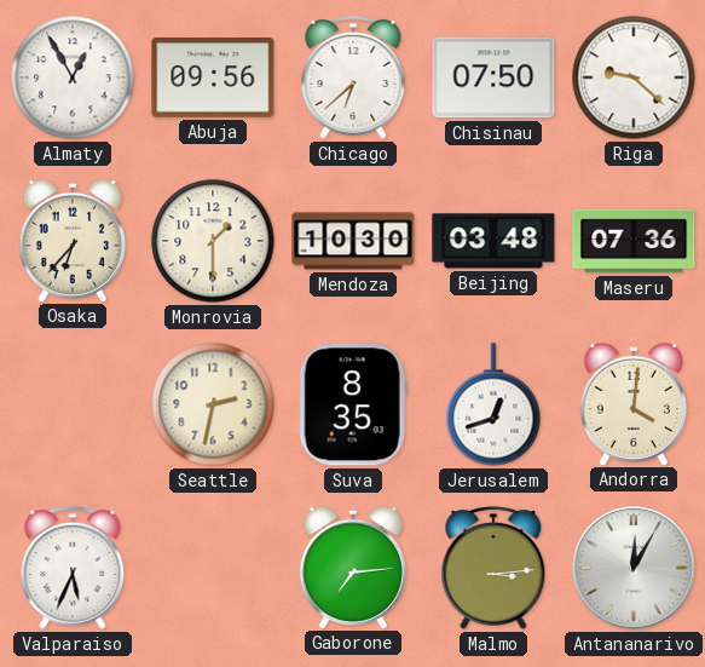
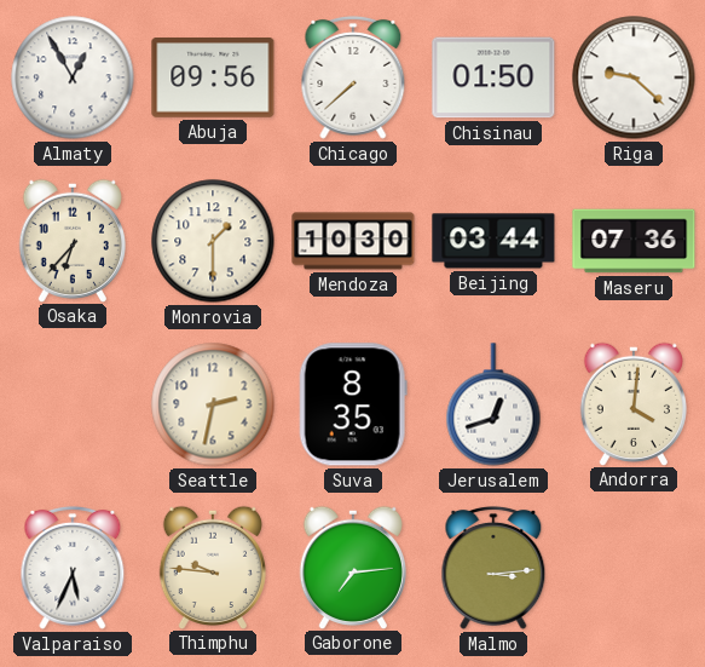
Chicago: 6:38 -> 7:38
Chisinau: 07:50 -> 01:50
Beijing: 03:48 -> 03:44
Thimphu: none -> 9:46
Antananarivo: 12:05 -> none
